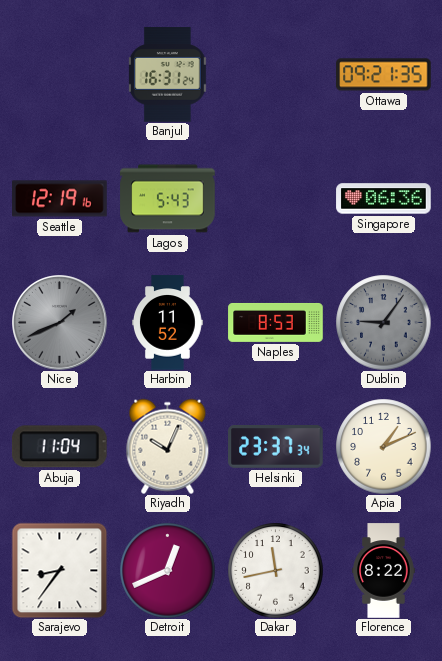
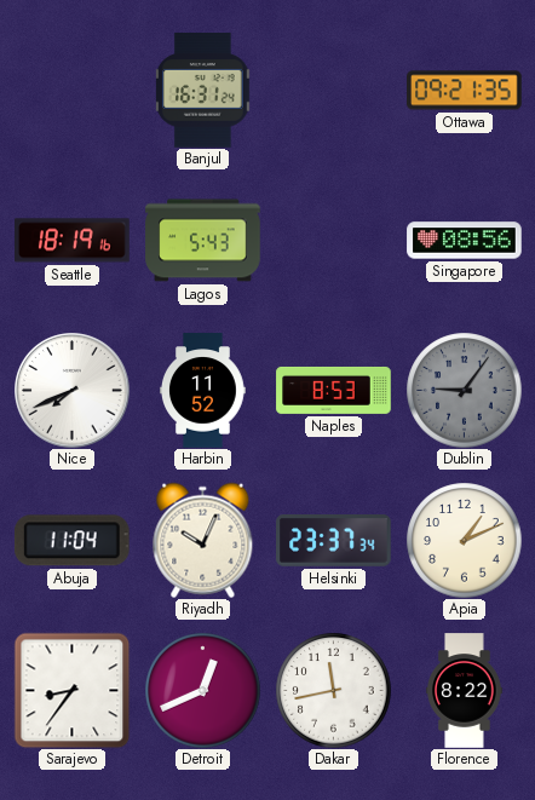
Seattle: 12:19 -> 18:19
Singapore: 06:36 -> 08:56
Nice: 1:41 -> 7:41
Nice dial: grey -> white
